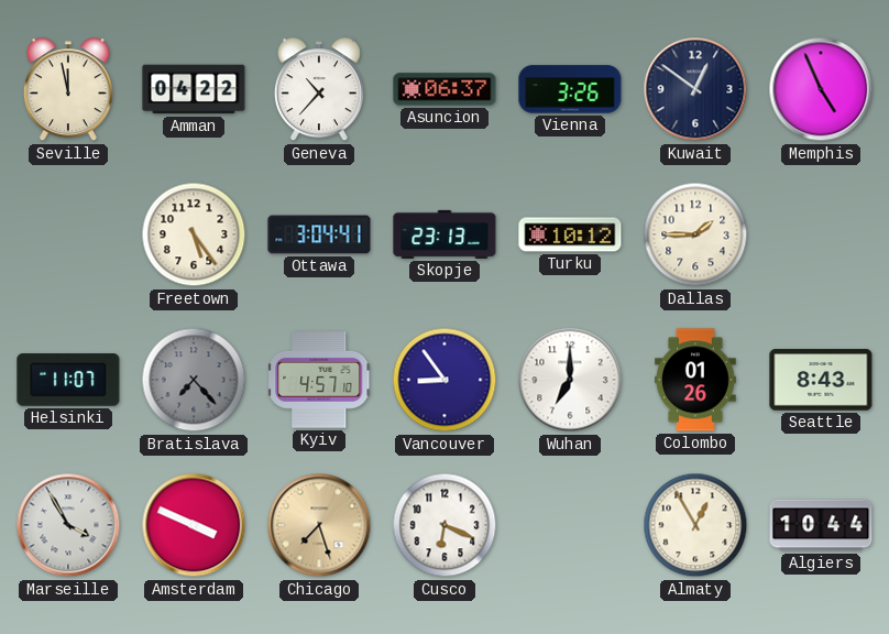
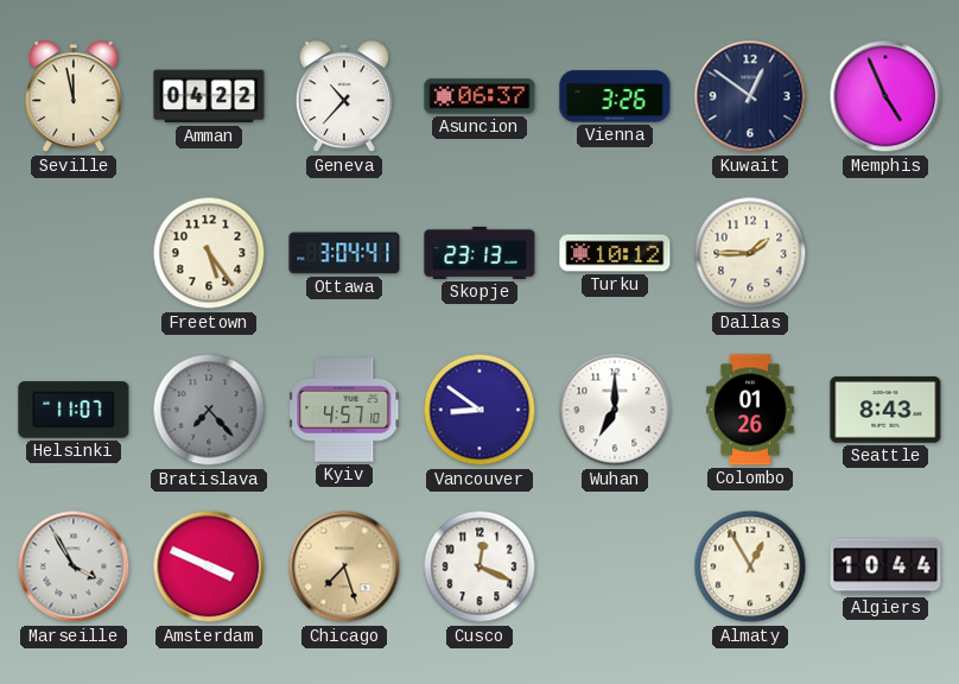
Vancouver: 8:54 -> 8:51
Cusco: 6:19 -> 12:19
